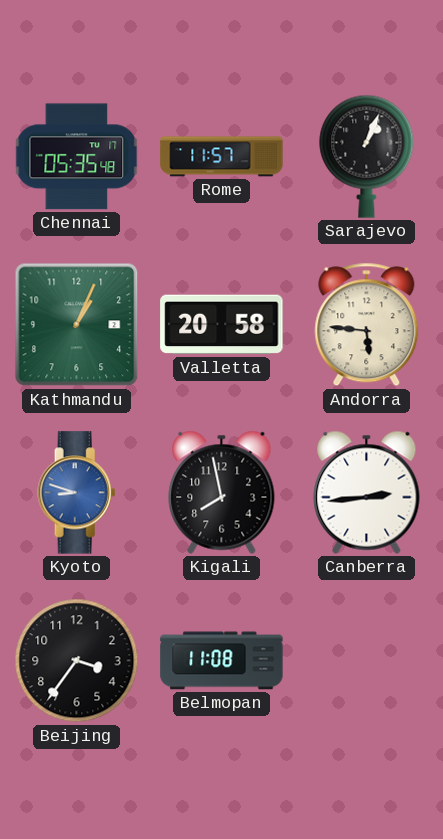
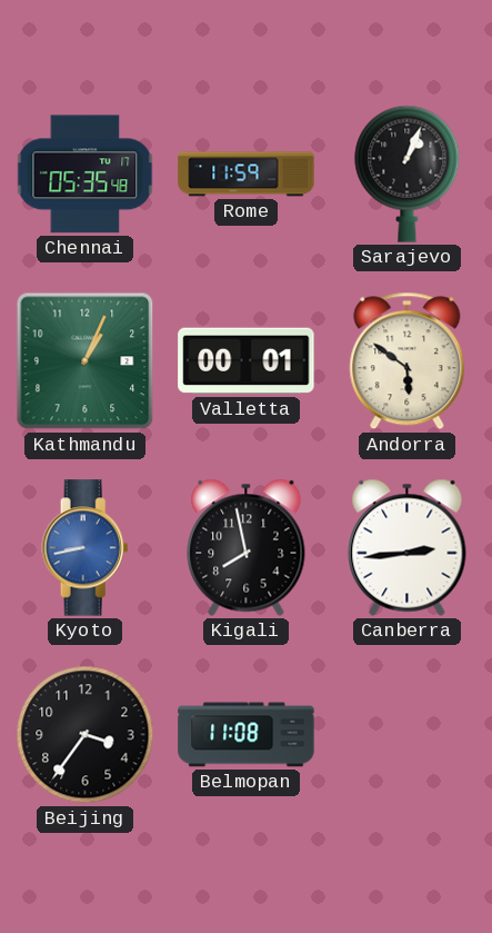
Rome: 11:57 -> 11:59
Valletta: 20:58 -> 00:01
Andorra: 5:46 -> 5:51
Kyoto: 8:48 -> 8:43
